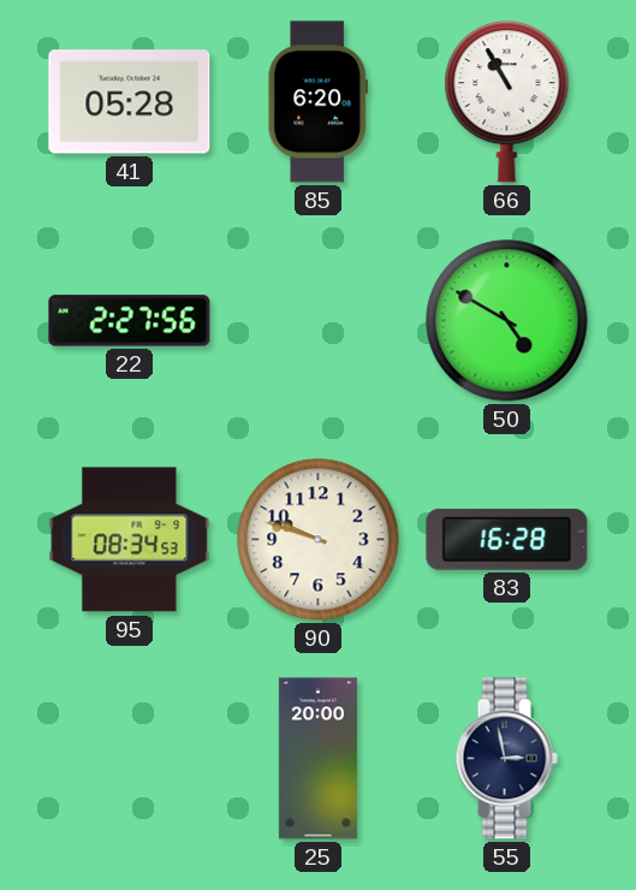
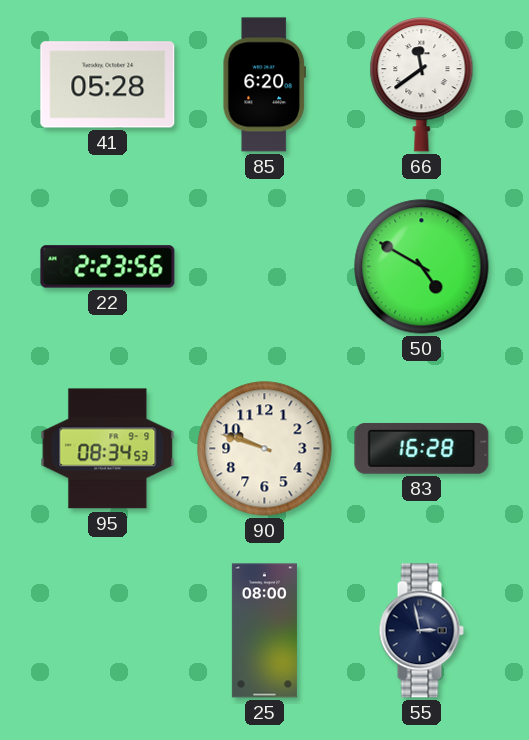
66: 10:55 -> 11:39
22: 2:27 -> 2:23
25: 20:00 -> 08:00
